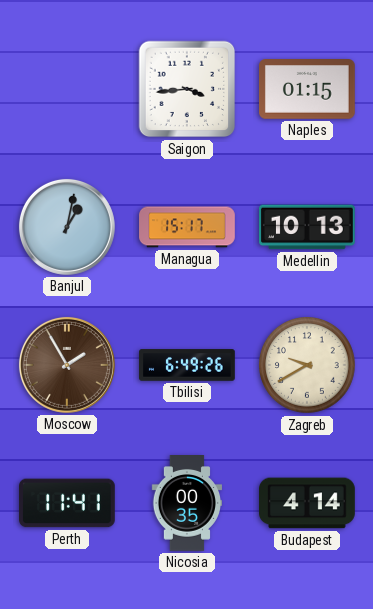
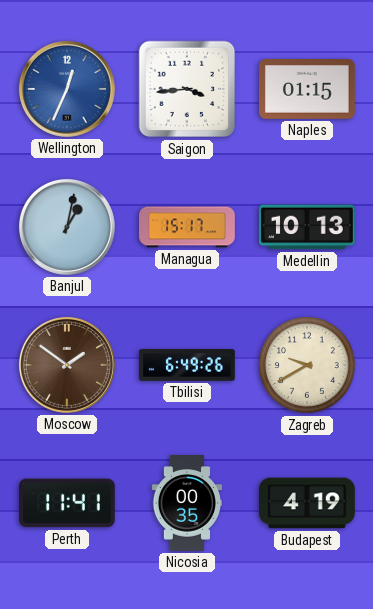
Wellington: none -> 12:34
Moscow: 1:55 -> 1:51
Budapest: 4:14 -> 4:19
